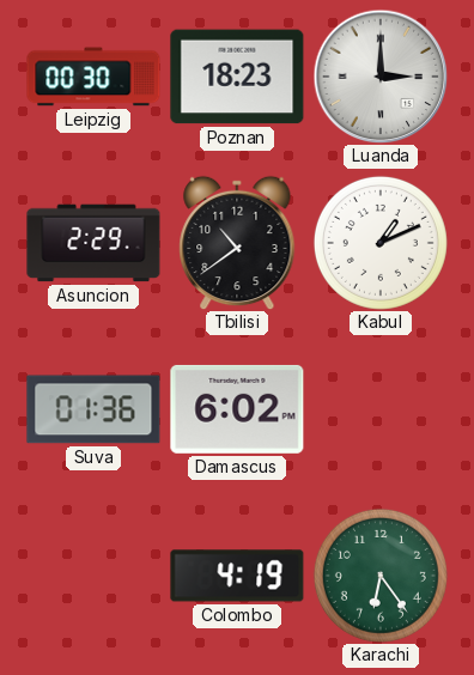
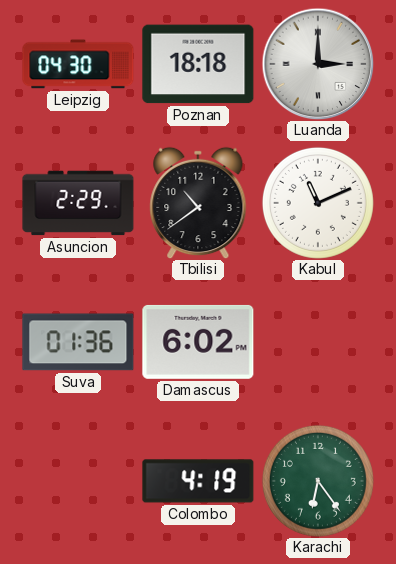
Leipzig: 00:30 -> 04:30
Poznan: 18:23 -> 18:18
Kabul: 1:11 -> 11:11
